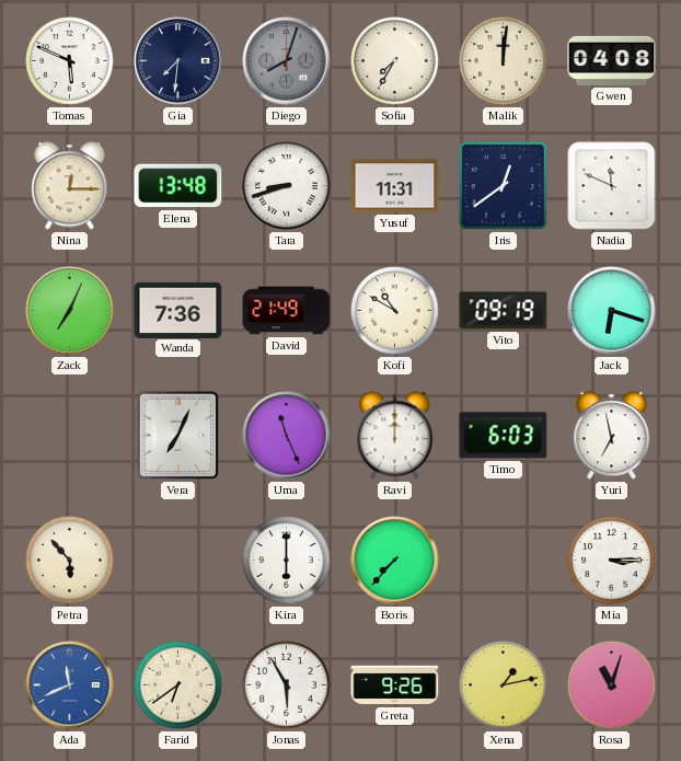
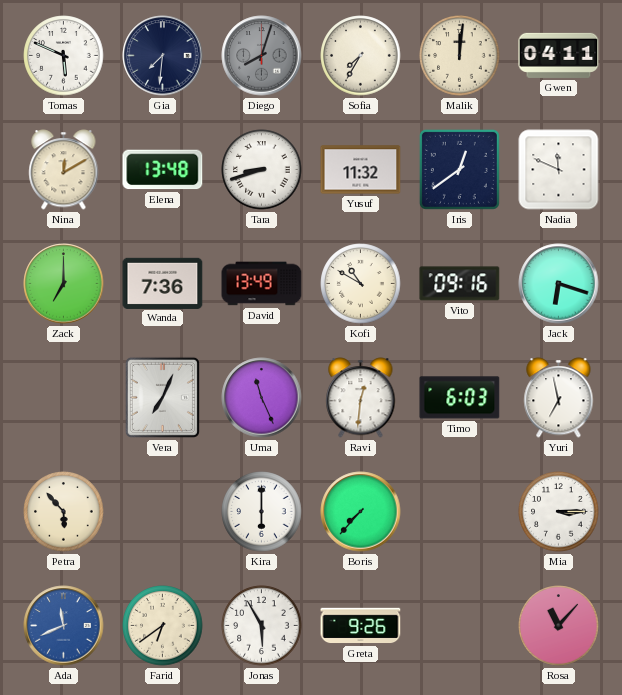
Gwen: 04:08 -> 04:11
Nina: 12:15 -> 12:10
Yusuf: 11:31 -> 11:32
Zack: 7:04 -> 7:00
David: 21:49 -> 13:49
Vito: 09:19 -> 09:16
Ravi: 12:00 -> 12:31
Xena: 1:13 -> none
Rosa: 11:03 -> 11:07
